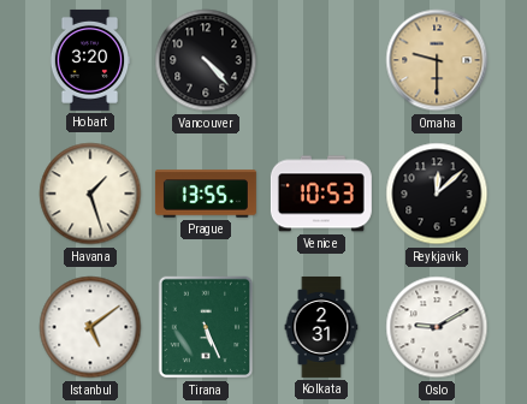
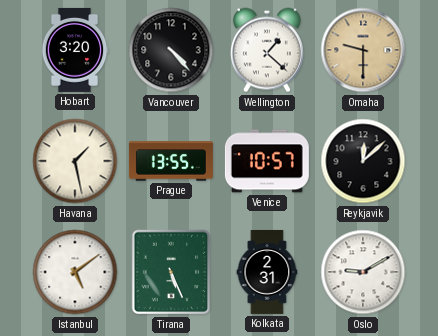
Wellington: none -> 1:22
Havana: 1:27 -> 1:28
Venice: 10:53 -> 10:57
